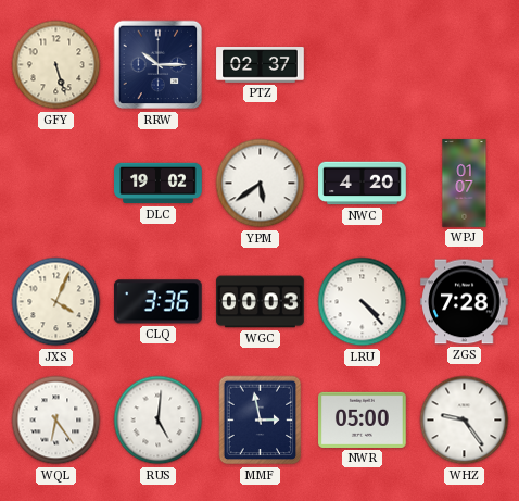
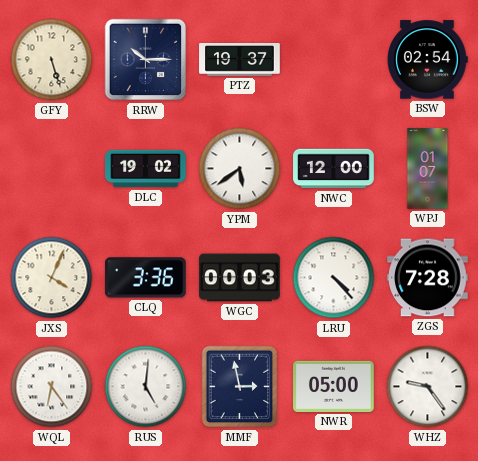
PTZ: 02:37 -> 19:37
BSW: none -> 02:54
NWC: 4:20 -> 12:00
